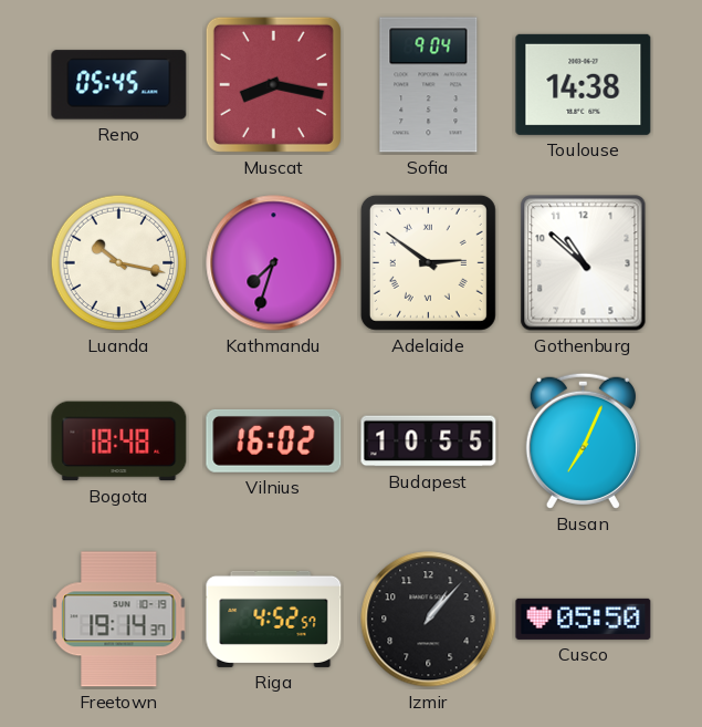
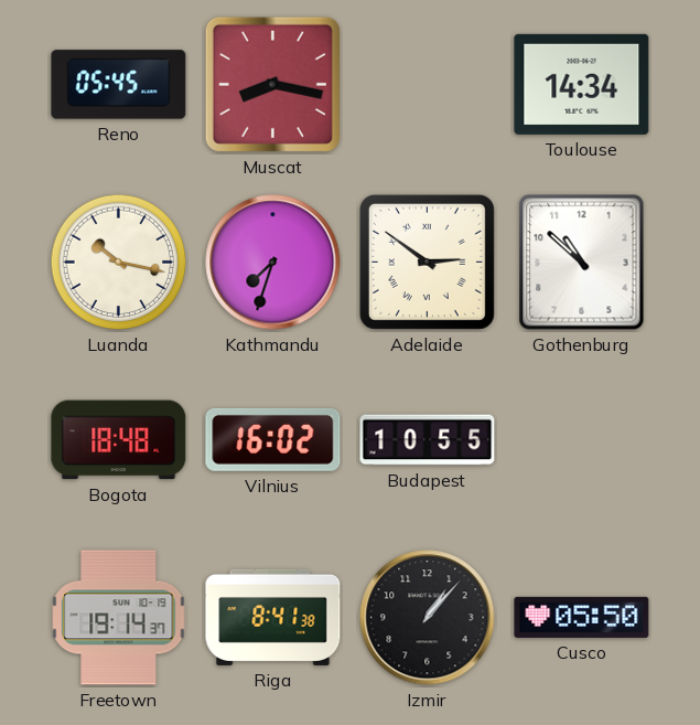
Sofia: 9:04 -> none
Toulouse: 14:38 -> 14:34
Busan: 7:04 -> none
Riga: 4:52 -> 8:41
